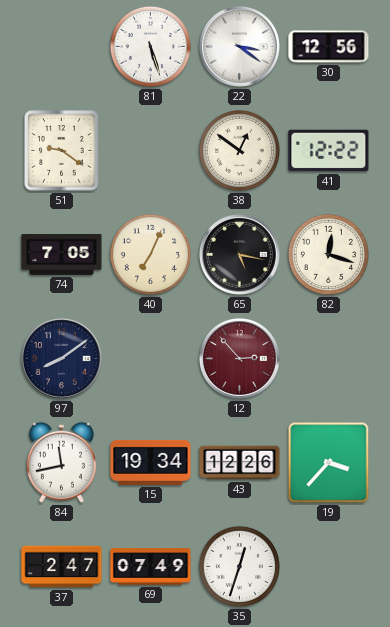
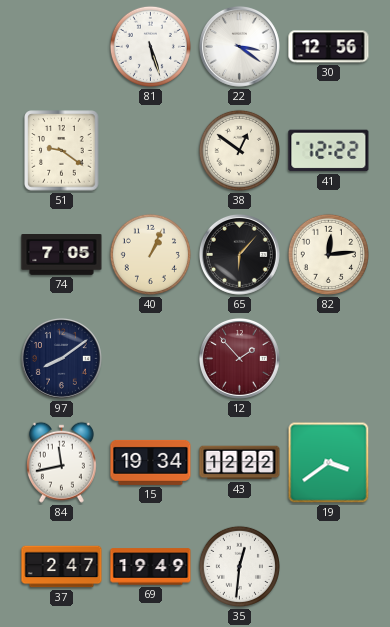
40: 7:04 -> 1:04
65: 5:17 -> 6:07
82: 12:18 -> 12:14
12: 2:53 -> 1:53
43: 12:26 -> 12:22
19: 3:37 -> 3:39
69: 07:49 -> 19:49
35: 12:33 -> 12:31
